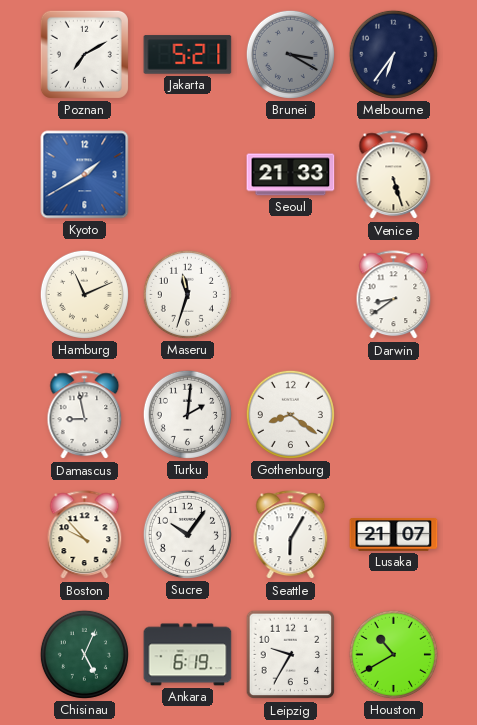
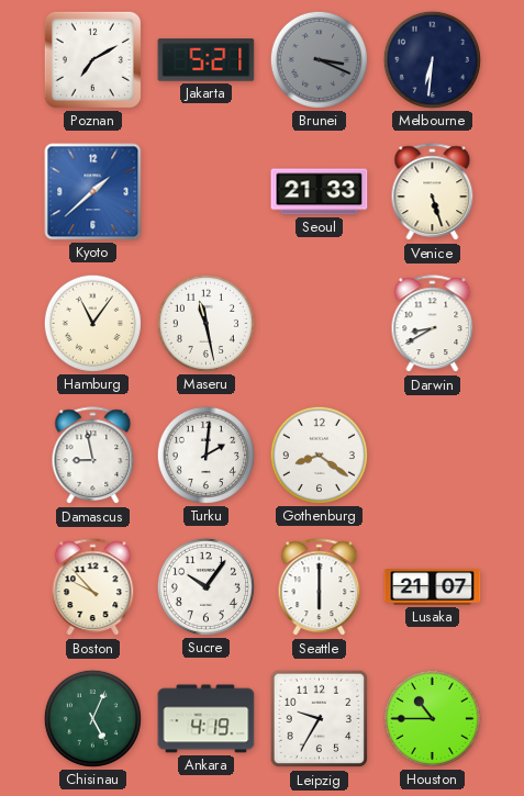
Brunei: 3:20 -> 3:19
Melbourne: 6:36 -> 6:31
Kyoto: 1:40 -> 1:38
Hamburg: 11:11 -> 11:06
Maseru: 11:33 -> 11:28
Darwin: 8:39 -> 8:40
Seattle: 6:05 -> 6:00
Ankara: 6:19 -> 4:19
Houston: 10:40 -> 10:45
